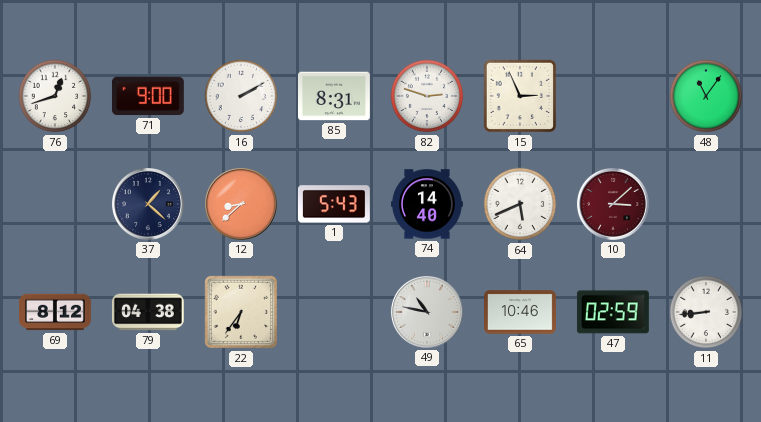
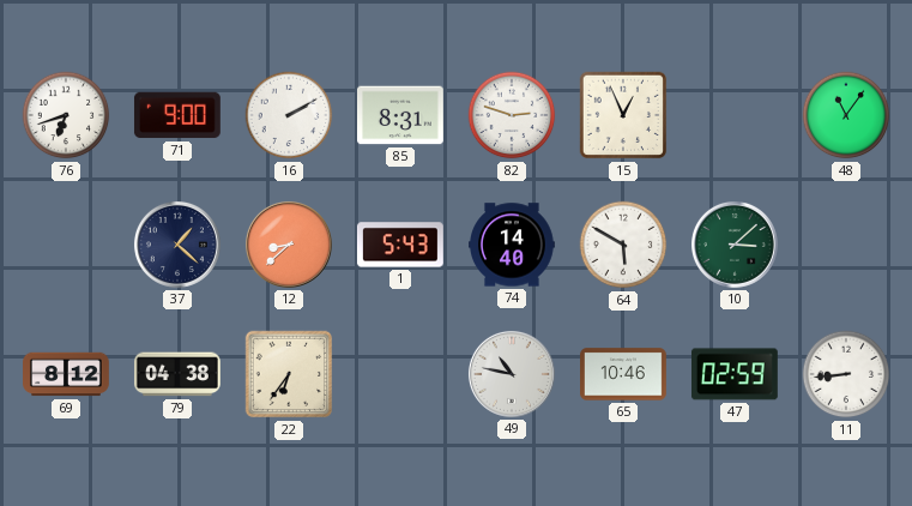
76: 12:42 -> 6:42
15: 2:56 -> 12:56
64: 5:41 -> 5:50
10 dial: burgundy -> green
